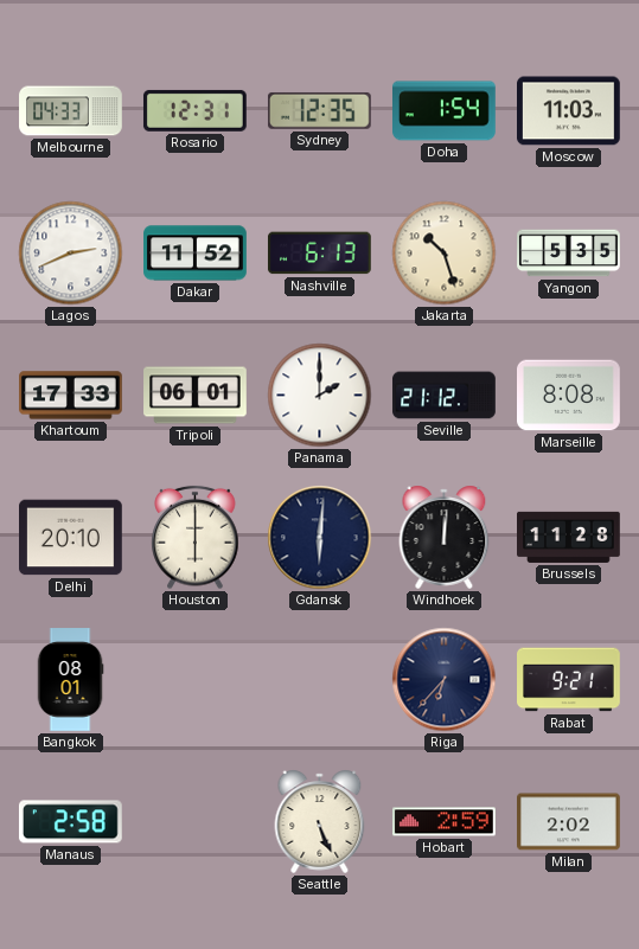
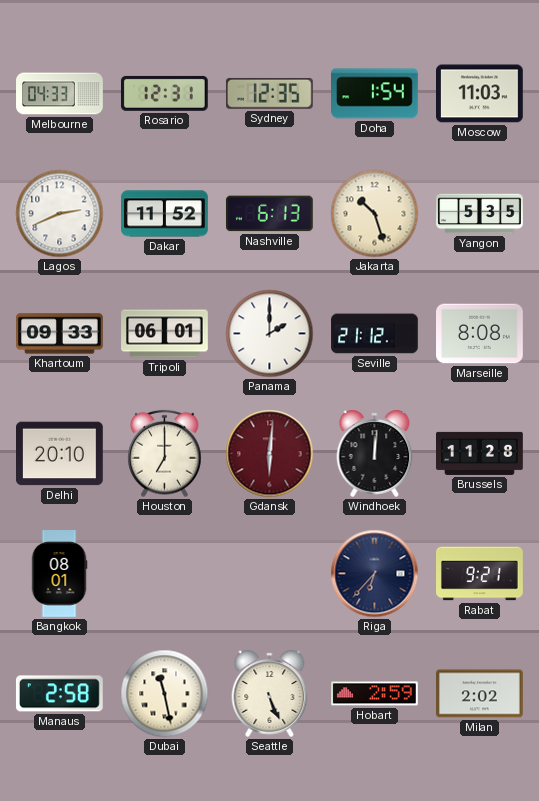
Khartoum: 17:33 -> 09:33
Houston: 6:00 -> 7:00
Gdansk dial: navy -> burgundy
Dubai: none -> 11:28
